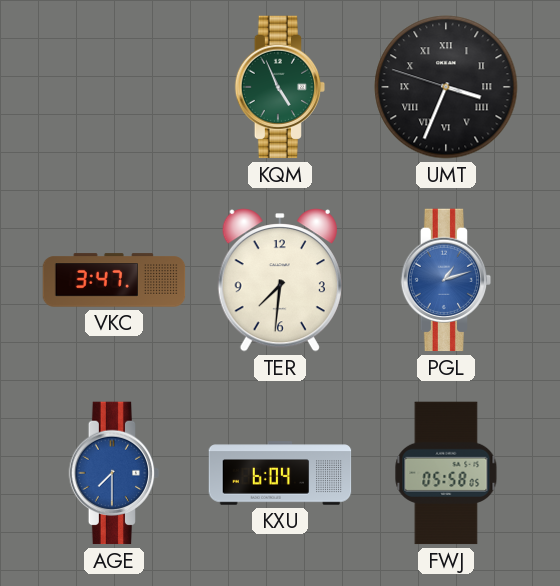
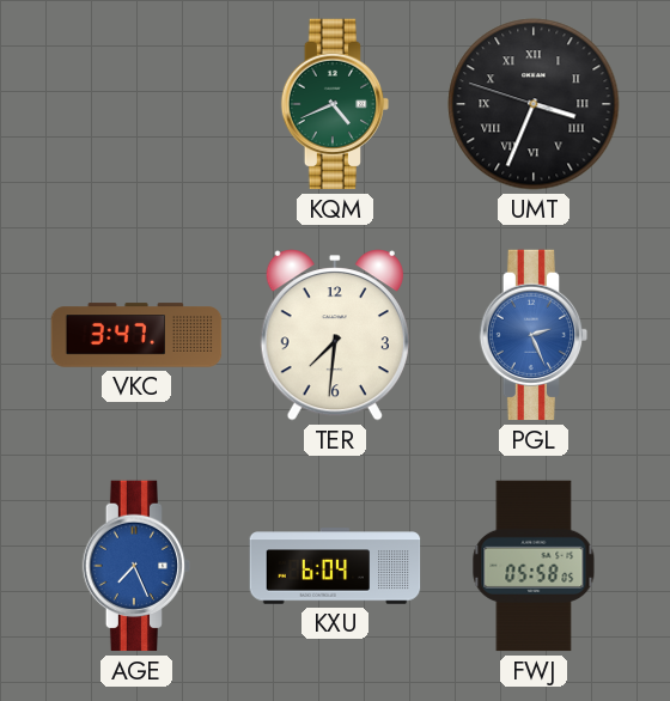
KQM: 4:56 -> 4:41
PGL: 1:12 -> 2:26
AGE: 7:30 -> 7:26
